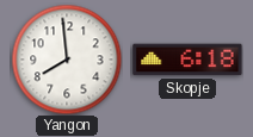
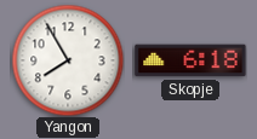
Yangon: 7:59 -> 7:55
